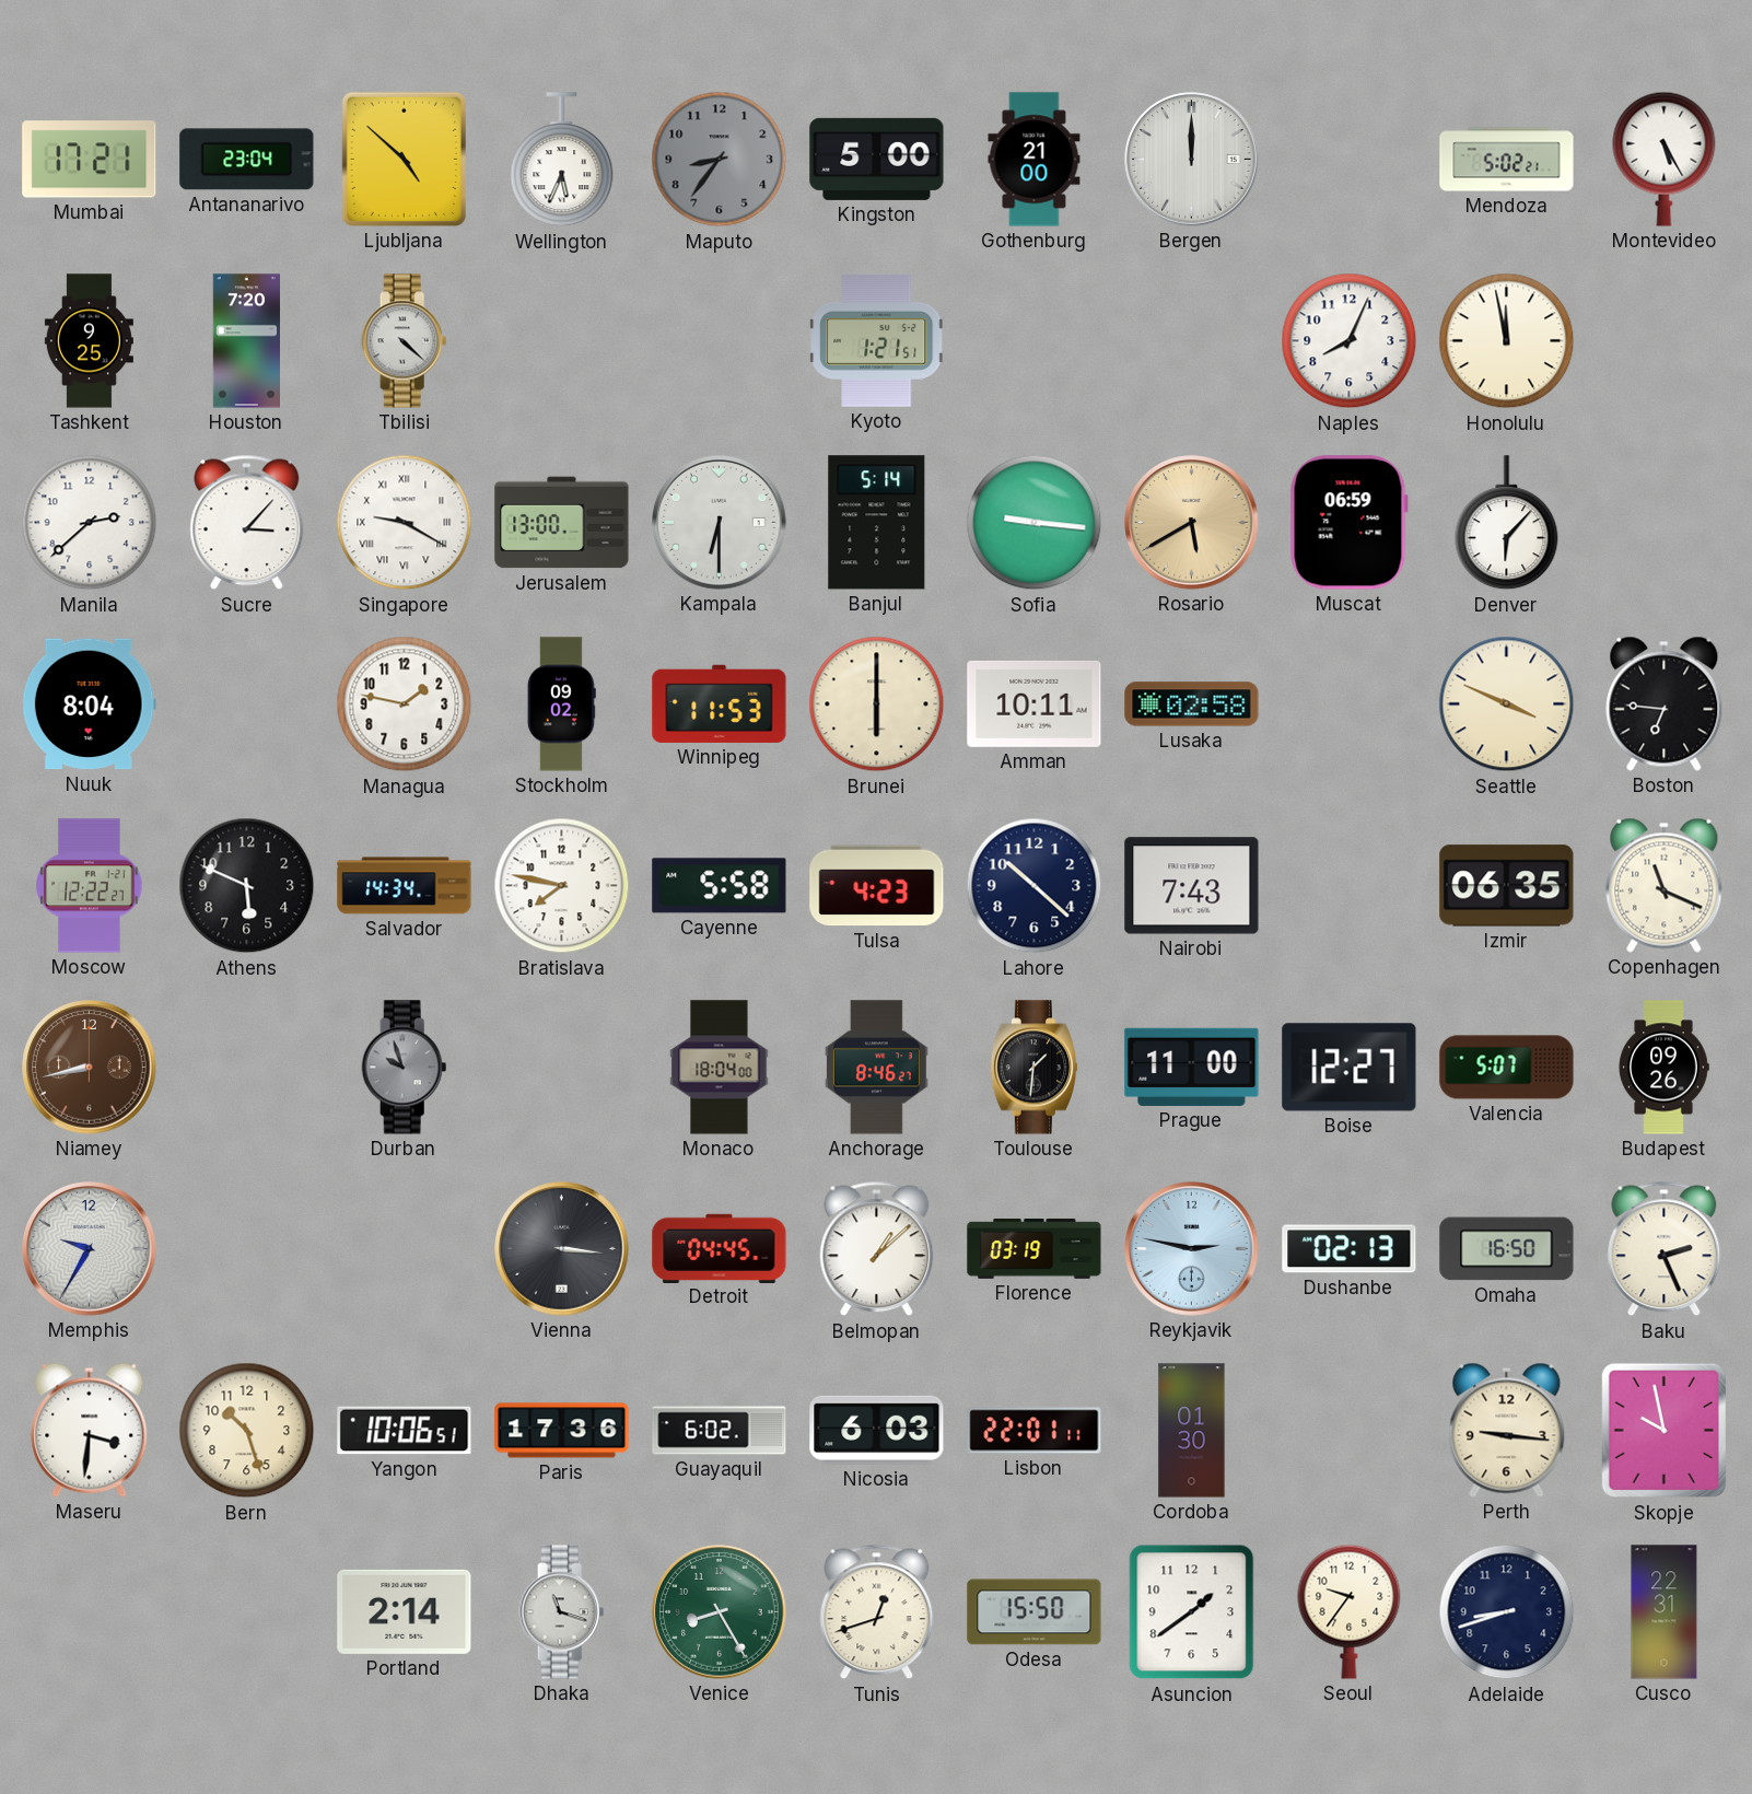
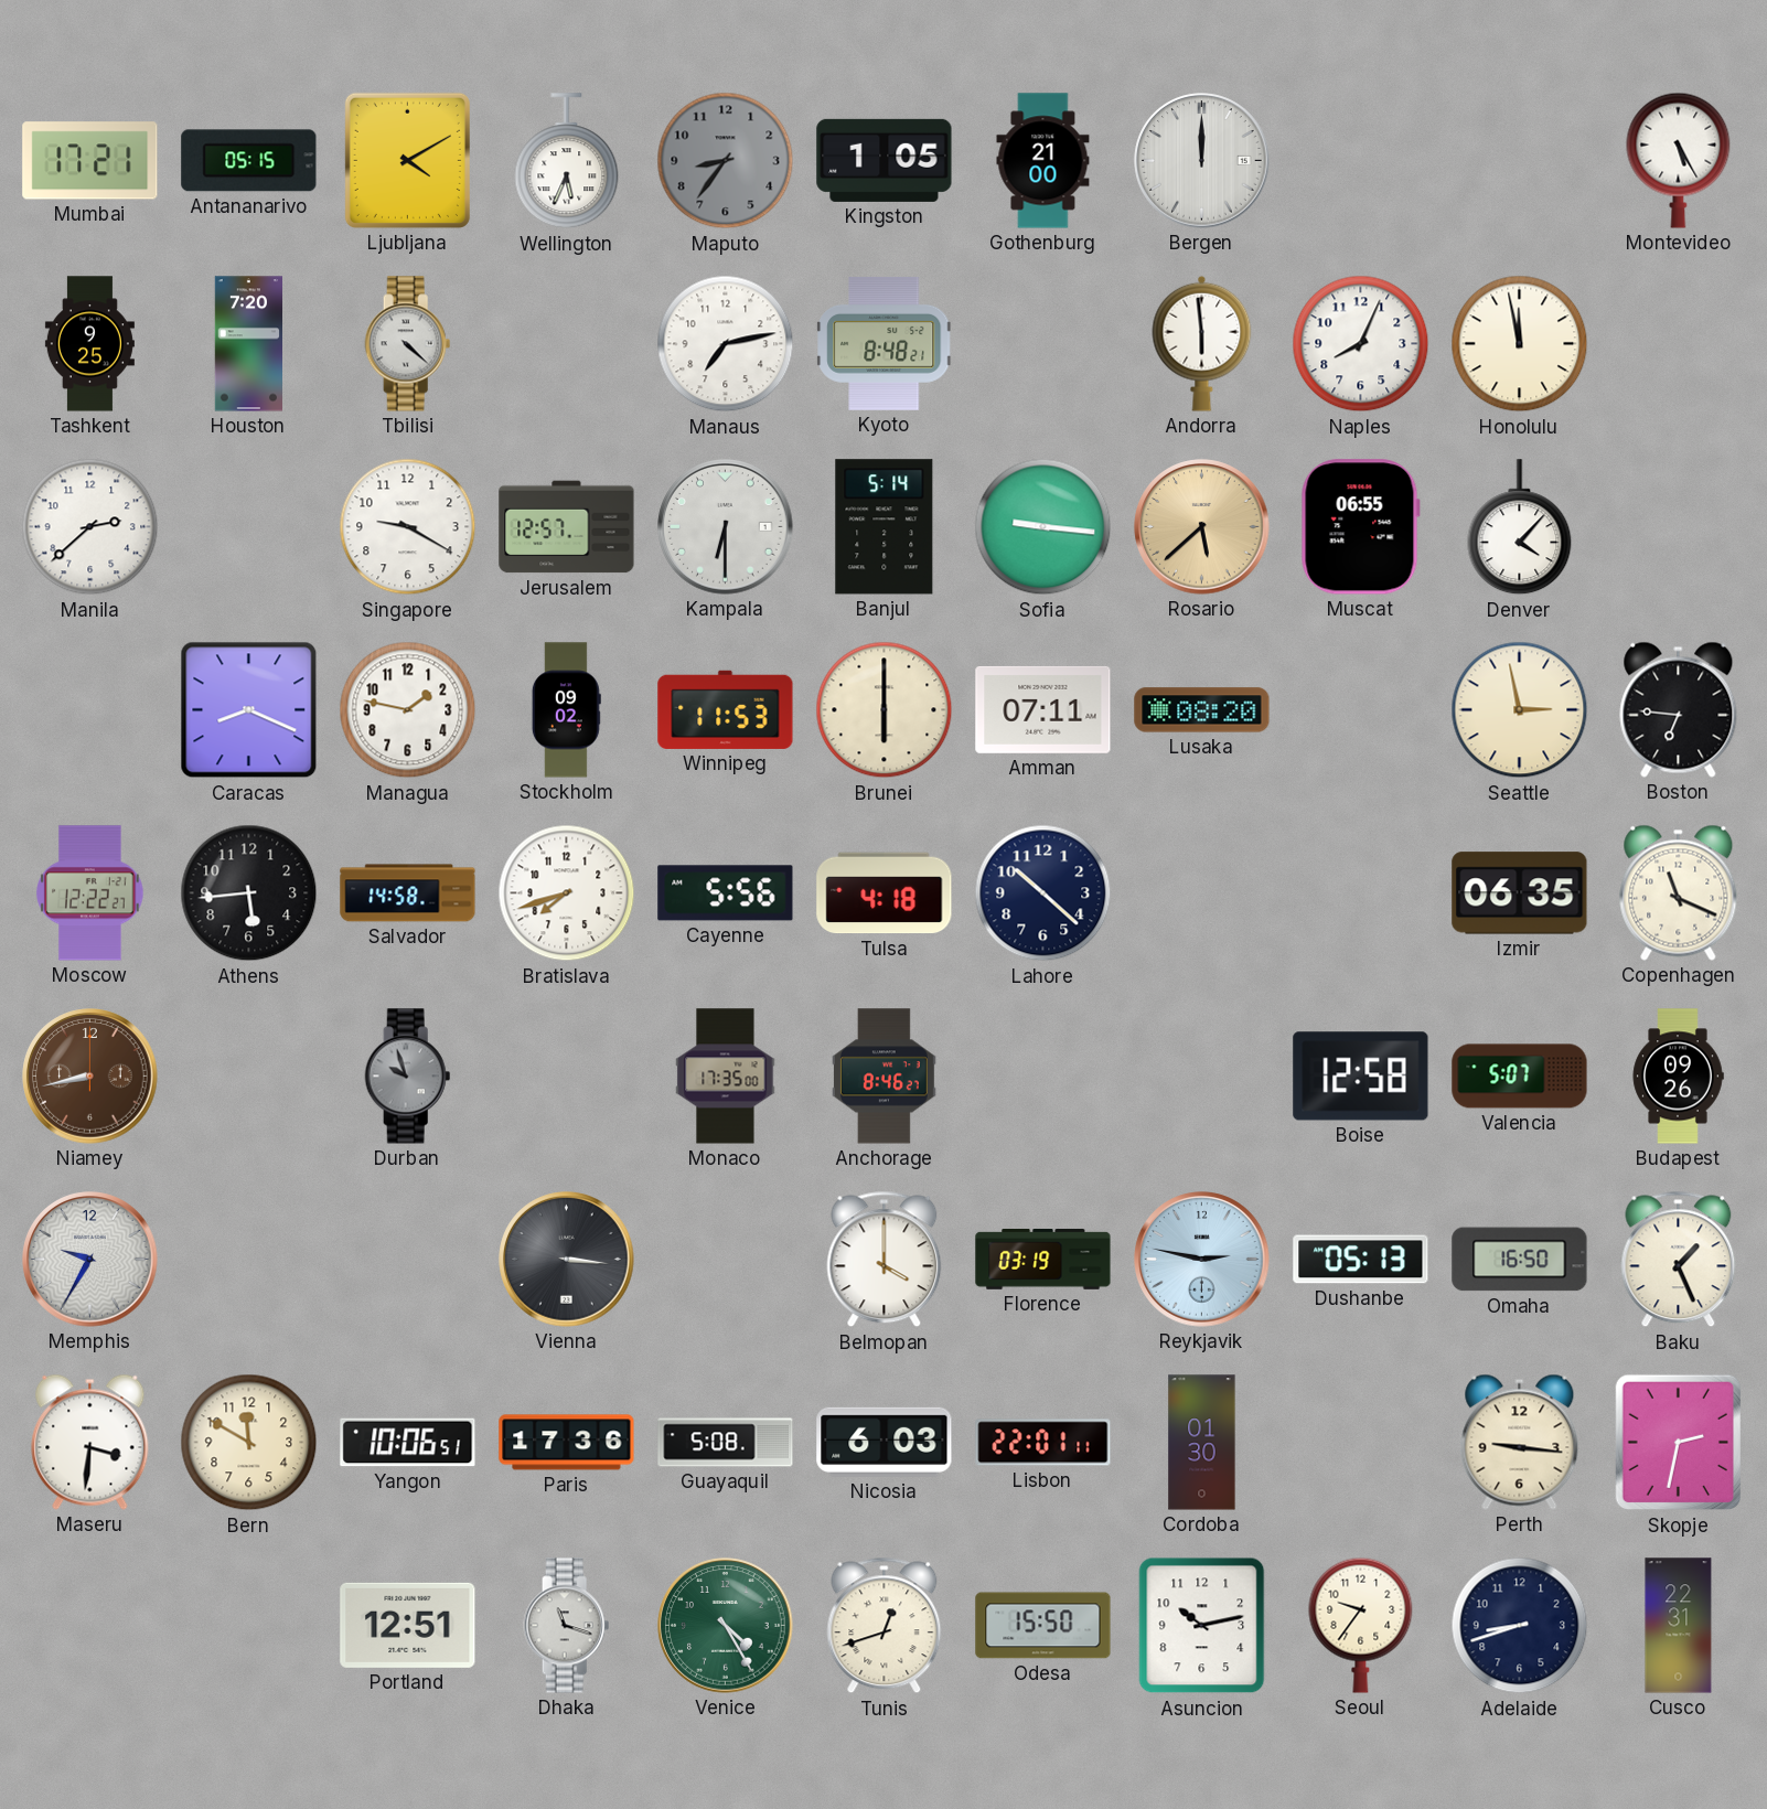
Antananarivo: 23:04 -> 05:15
Ljubljana: 4:52 -> 4:10
Kingston: 5:00 -> 1:05
Mendoza: 5:02 -> none
Manaus: none -> 7:13
Kyoto: 1:21 -> 8:48
Andorra: none -> 5:59
Sucre: 3:07 -> none
Singapore numerals: Roman -> Arabic
Jerusalem: 13:00 -> 12:57
Rosario: 5:40 -> 5:38
Muscat: 06:59 -> 06:55
Denver: 6:07 -> 4:07
Nuuk: 8:04 -> none
Caracas: none -> 8:19
Amman: 10:11 -> 07:11
Lusaka: 02:58 -> 08:20
Seattle: 3:49 -> 2:58
Athens: 5:49 -> 5:44
Salvador: 14:34 -> 14:58
Bratislava: 7:47 -> 7:42
Cayenne: 5:58 -> 5:56
Tulsa: 4:23 -> 4:18
Nairobi: 7:43 -> none
Monaco: 18:04 -> 17:35
Toulouse: 1:31 -> none
Prague: 11:00 -> none
Boise: 12:27 -> 12:58
Detroit: 04:45 -> none
Belmopan: 1:08 -> 4:00
Dushanbe: 02:13 -> 05:13
Baku: 2:26 -> 1:26
Bern: 10:27 -> 11:50
Guayaquil: 6:02 -> 5:08
Skopje: 9:58 -> 2:32
Portland: 2:14 -> 12:51
Venice: 8:25 -> 4:25
Asuncion: 1:39 -> 10:13
